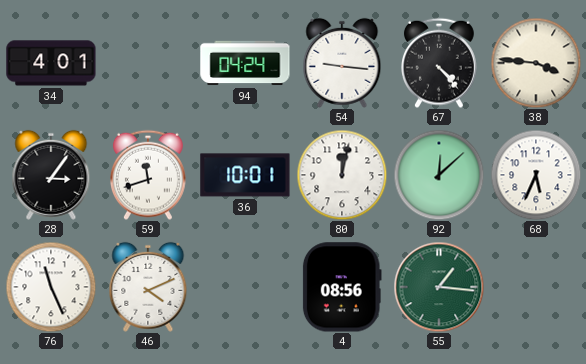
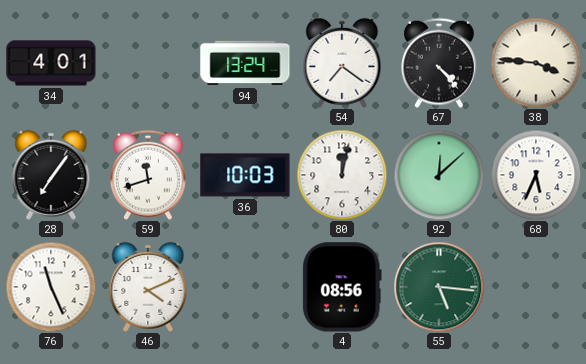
94: 04:24 -> 13:24
54: 9:16 -> 7:21
28: 3:06 -> 7:06
36: 10:01 -> 10:03
55: 1:16 -> 5:16
